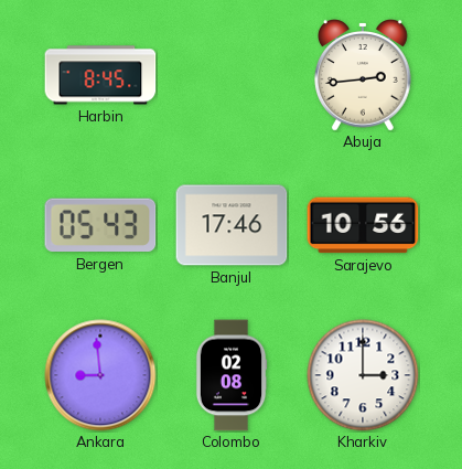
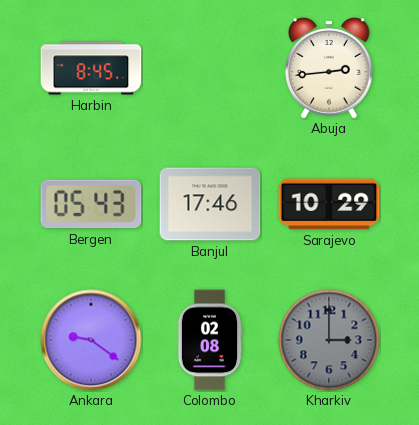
Sarajevo: 10:56 -> 10:29
Ankara: 8:59 -> 9:21
Kharkiv dial: white -> grey
